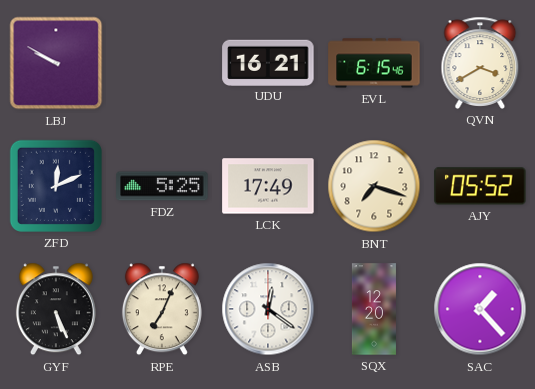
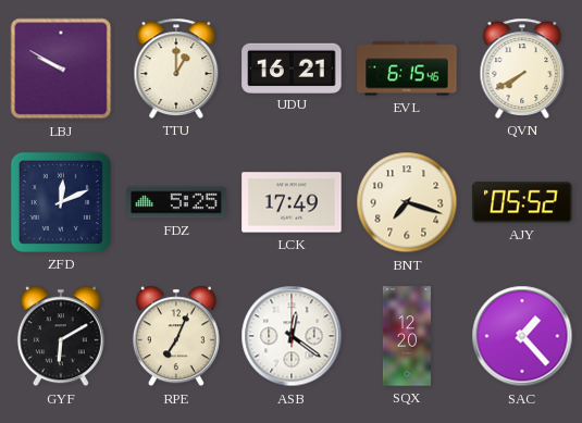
TTU: none -> 1:00
QVN: 3:40 -> 7:40
GYF: 5:26 -> 6:10
